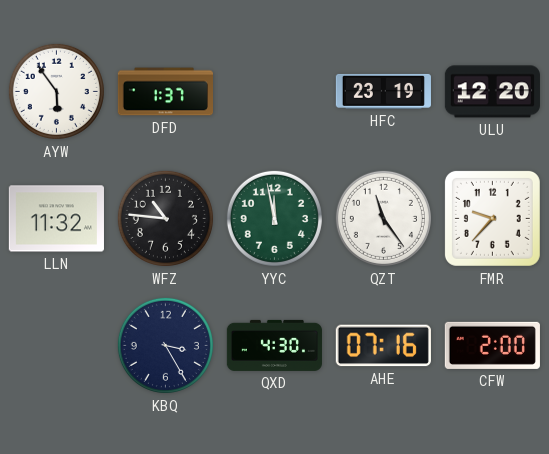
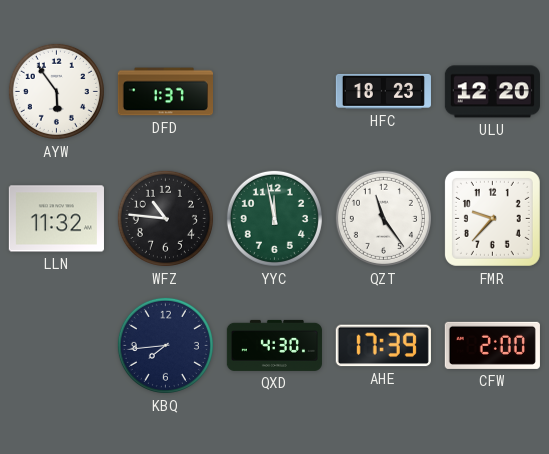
HFC: 23:19 -> 18:23
KBQ: 3:25 -> 7:44
AHE: 07:16 -> 17:39
